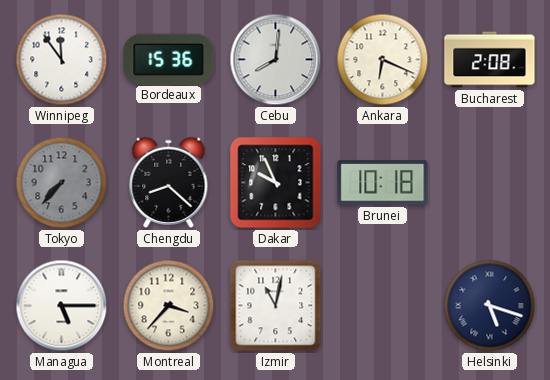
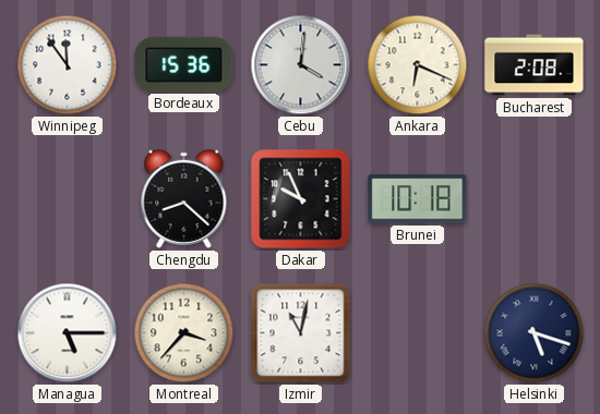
Cebu: 8:01 -> 4:01
Tokyo: 7:37 -> none
